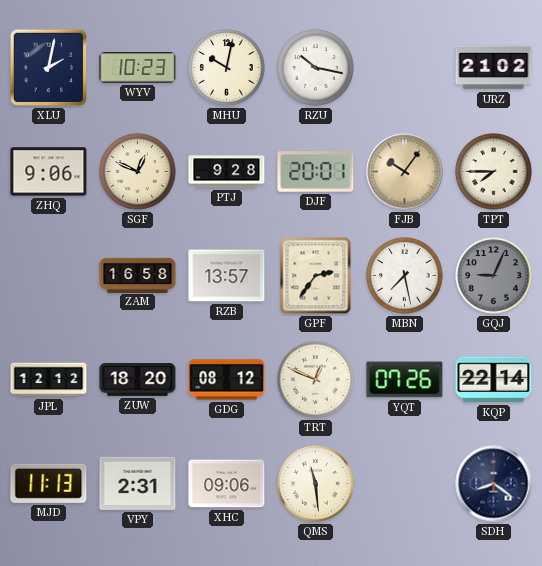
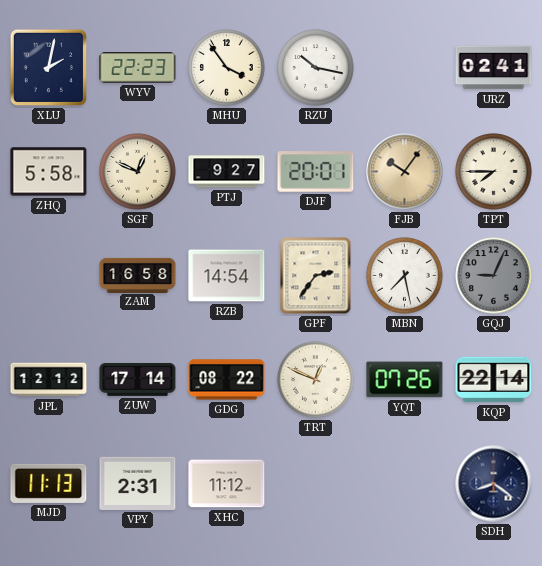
WYV: 10:23 -> 22:23
MHU: 10:02 -> 3:54
URZ: 21:02 -> 02:41
ZHQ: 9:06 -> 5:58
PTJ: 9:28 -> 9:27
RZB: 13:57 -> 14:54
ZUW: 18:20 -> 17:14
GDG: 08:12 -> 08:22
XHC: 09:06 -> 11:12
QMS: 11:29 -> none
